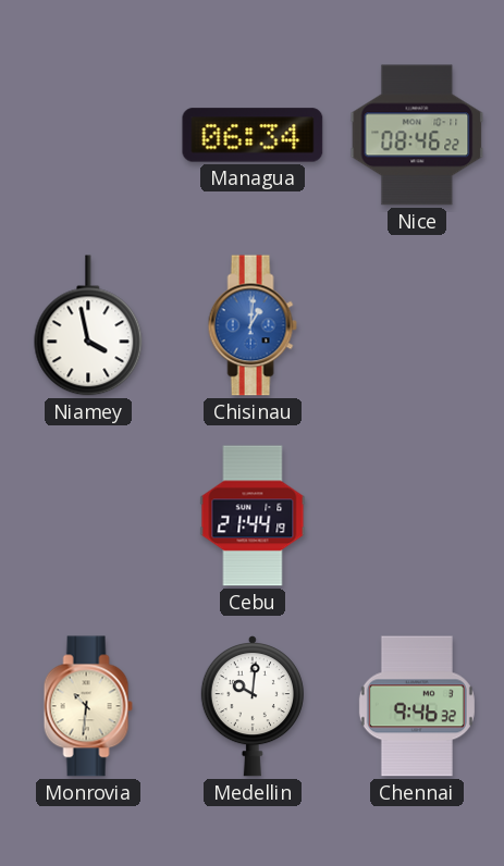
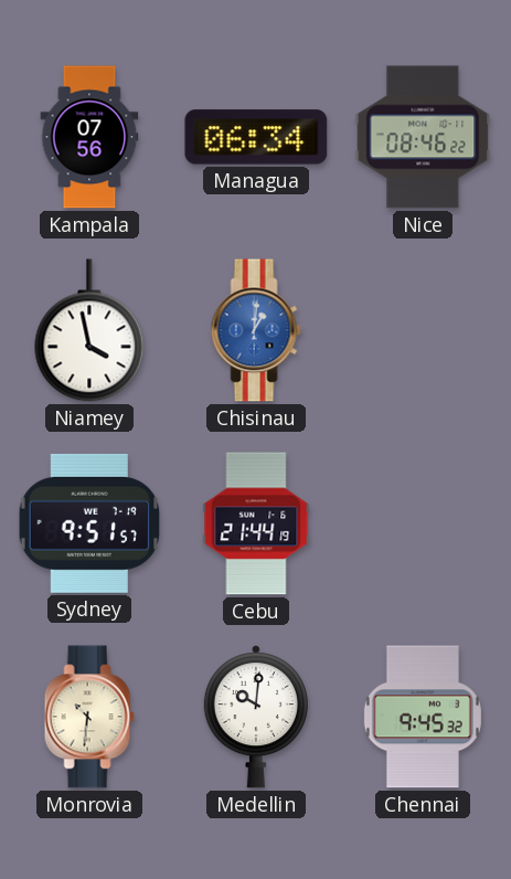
Kampala: none -> 07:56
Sydney: none -> 9:51
Chennai: 9:46 -> 9:45
